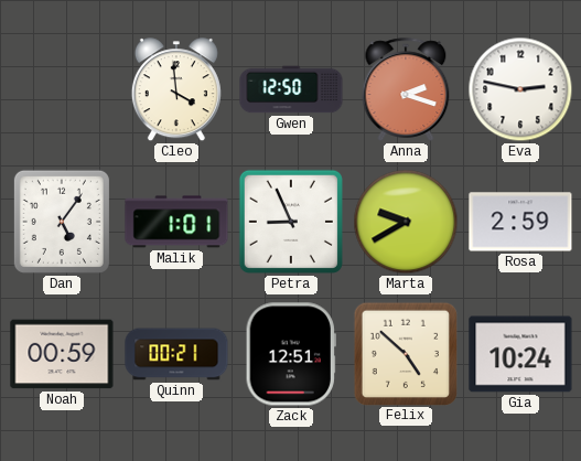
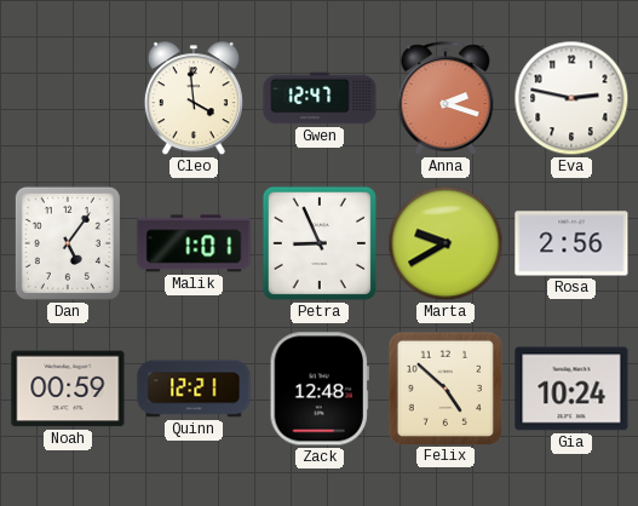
Gwen: 12:50 -> 12:47
Rosa: 2:59 -> 2:56
Quinn: 00:21 -> 12:21
Zack: 12:51 -> 12:48
